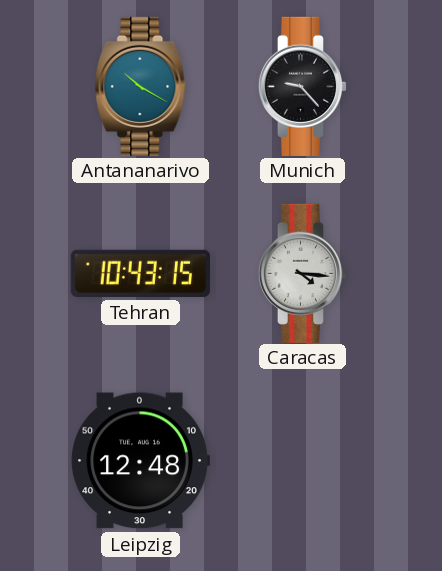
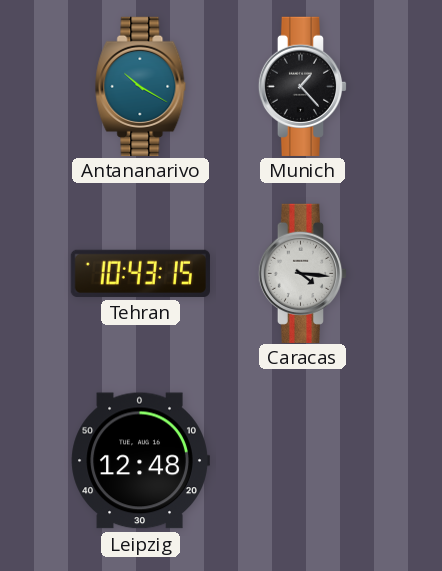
Munich: 9:23 -> 1:23
